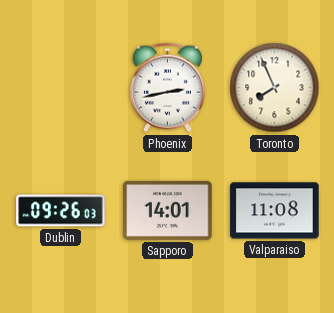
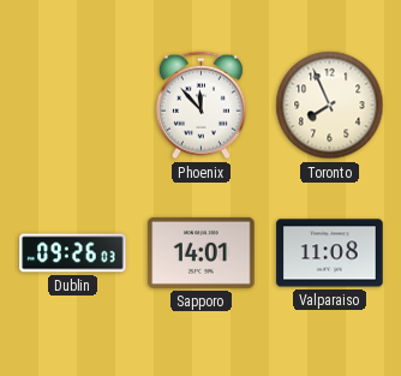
Phoenix: 2:43 -> 11:53
